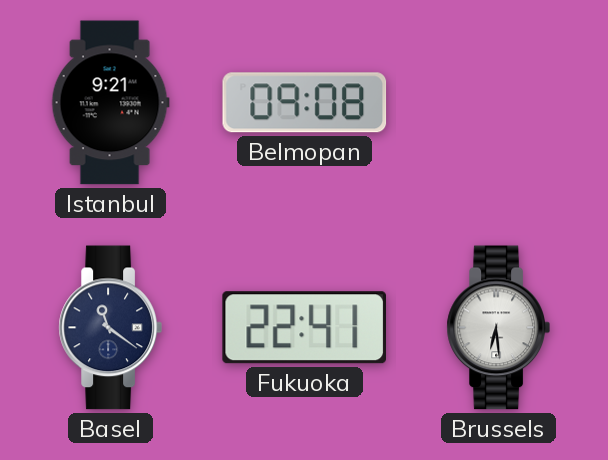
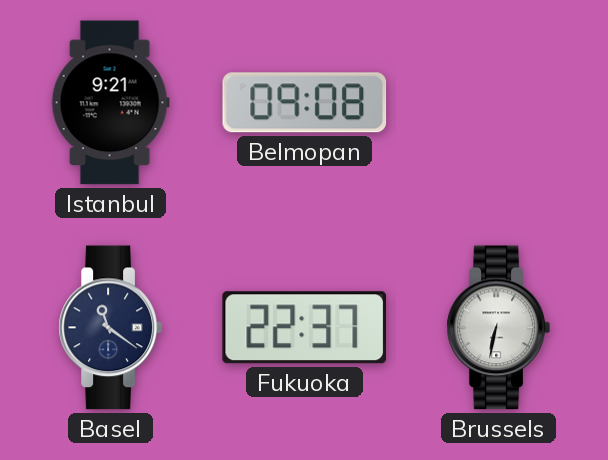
Fukuoka: 22:41 -> 22:37
Brussels: 6:29 -> 6:32
